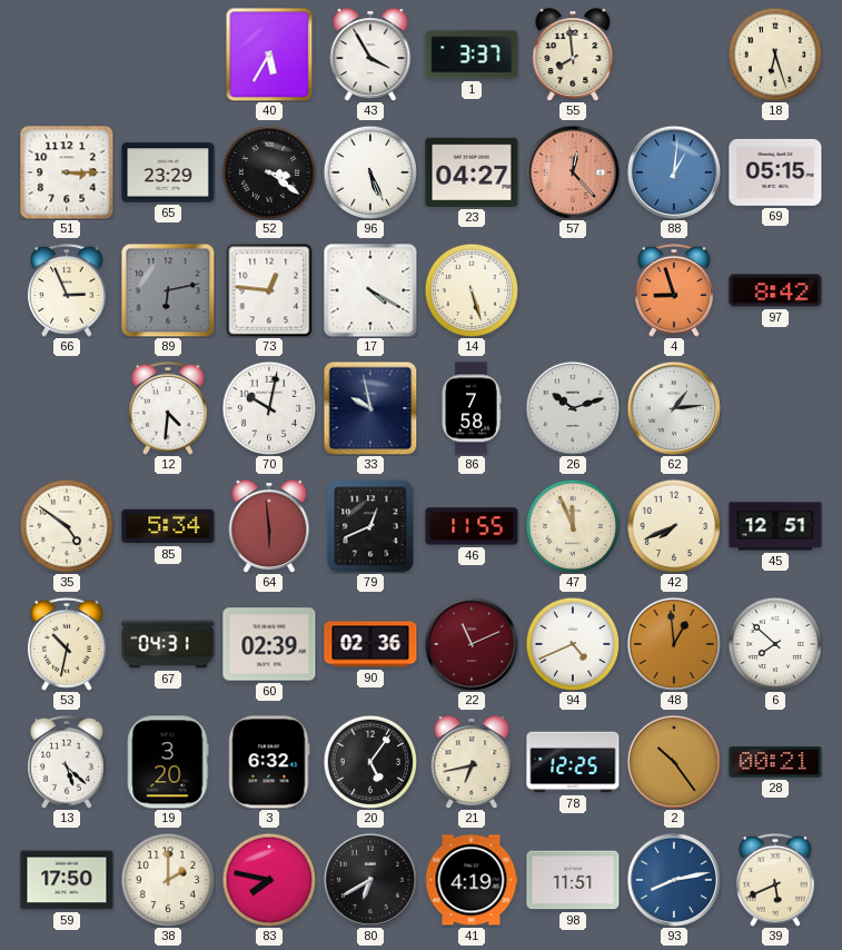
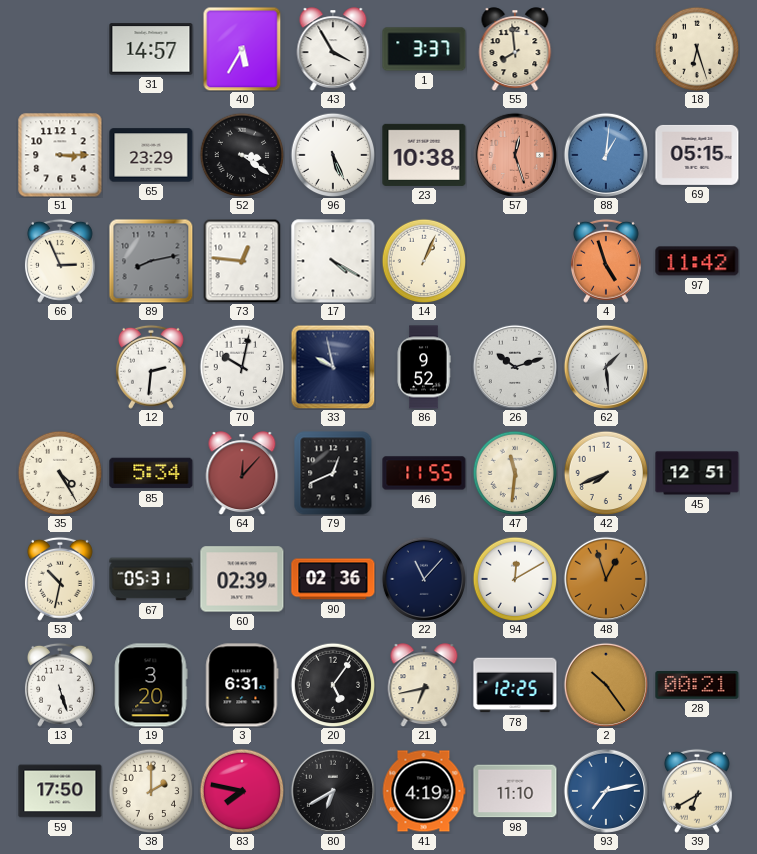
31: none -> 14:57
23: 04:27 -> 10:38
57: 12:23 -> 12:27
89: 6:13 -> 8:13
14: 5:27 -> 1:04
4: 8:57 -> 4:57
97: 8:42 -> 11:42
12: 4:31 -> 2:31
86: 7:58 -> 9:52
62: 1:14 -> 1:29
35: 4:51 -> 4:25
64: 5:59 -> 12:07
47: 11:56 -> 11:31
67: 04:31 -> 05:31
22: 11:11 -> 11:07
22 dial: burgundy -> navy
94: 4:41 -> 12:10
48: 12:59 -> 12:57
6: 7:52 -> none
13: 5:22 -> 5:27
3: 6:32 -> 6:31
98: 11:51 -> 11:10
93: 8:13 -> 7:13
39: 5:41 -> 6:40
